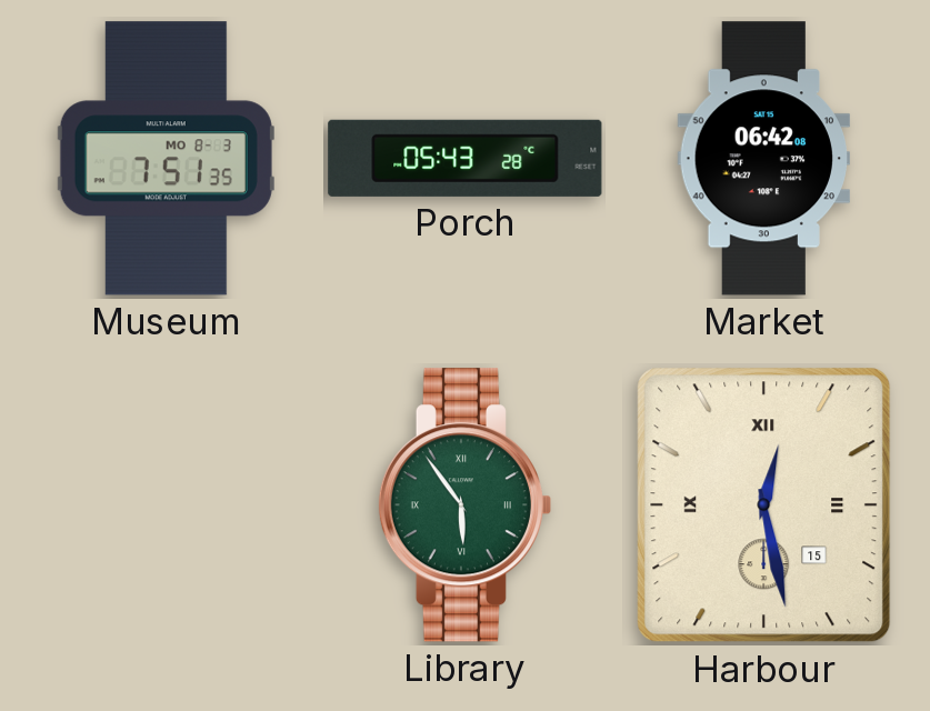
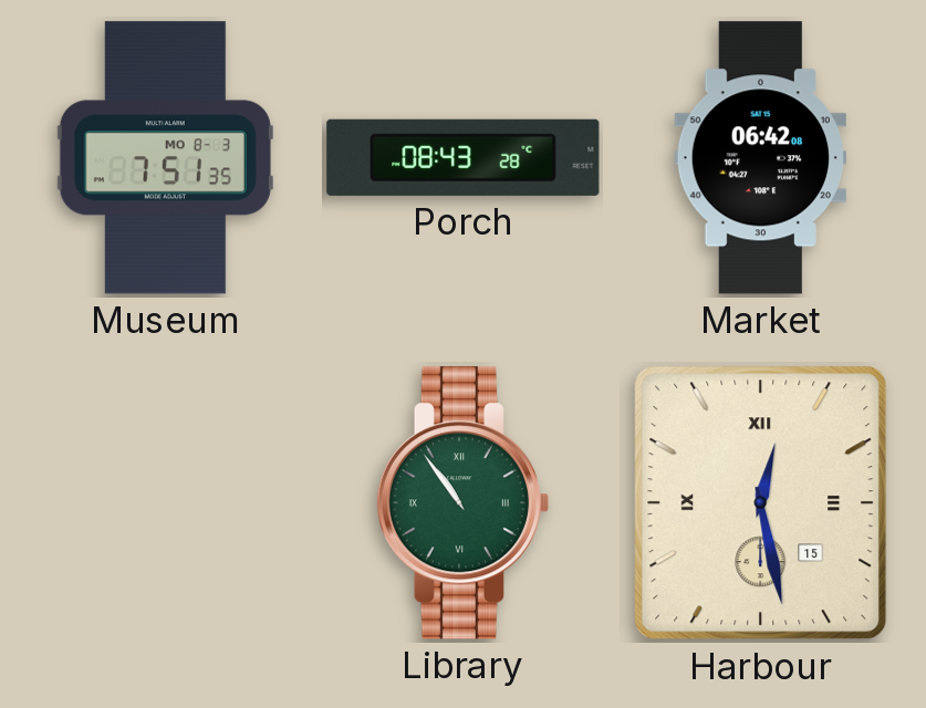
Porch: 05:43 -> 08:43
Library: 5:54 -> 10:54
